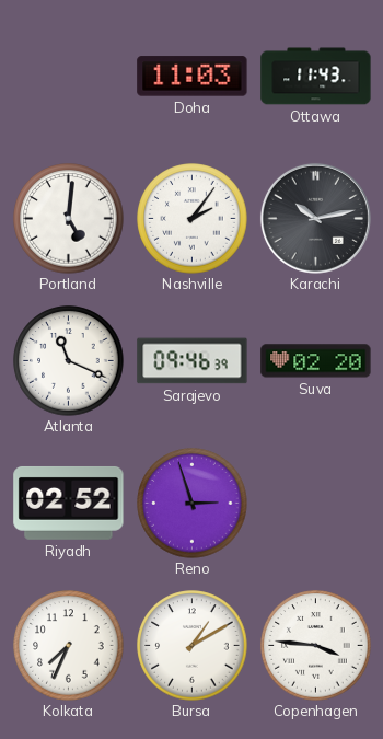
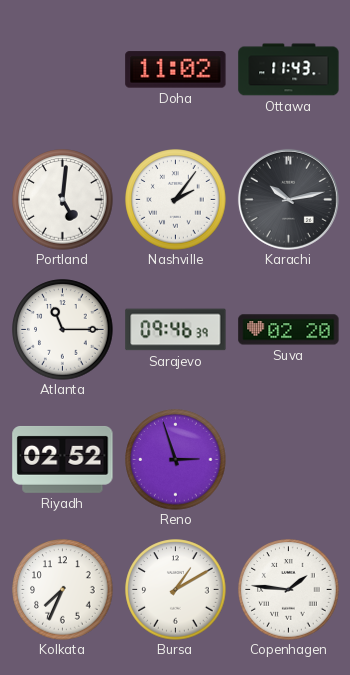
Doha: 11:03 -> 11:02
Atlanta: 11:19 -> 11:15
Copenhagen: 3:46 -> 1:46
